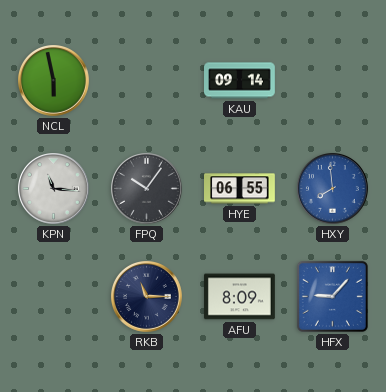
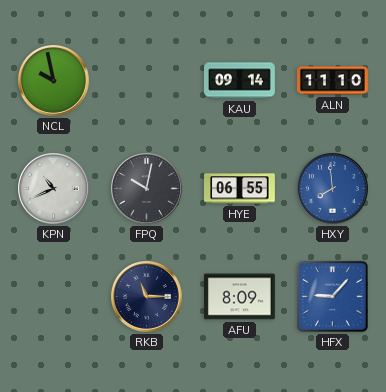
NCL: 5:58 -> 9:58
ALN: none -> 11:10
KPN: 11:16 -> 10:41
FPQ: 10:06 -> 10:02
